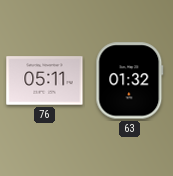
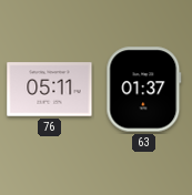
63: 01:32 -> 01:37
